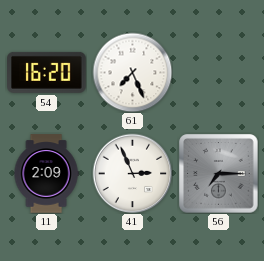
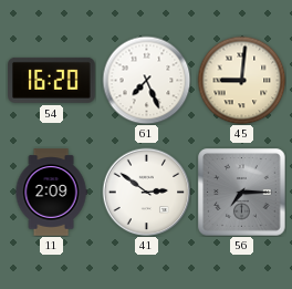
45: none -> 9:01
41: 2:56 -> 2:51
